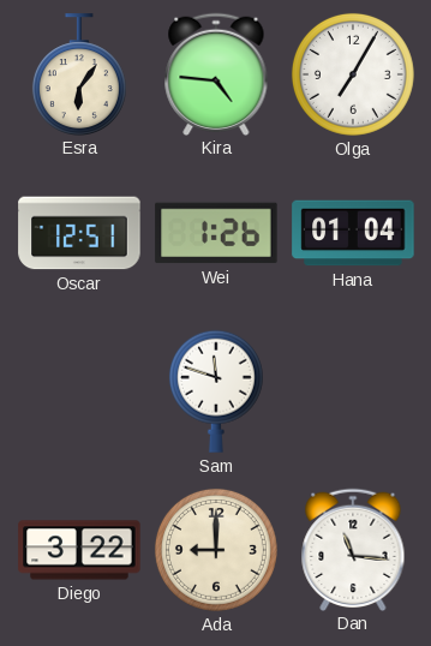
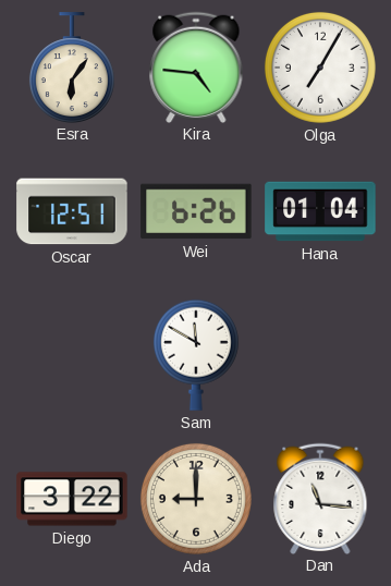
Wei: 1:26 -> 6:26
Sam: 11:48 -> 11:50
